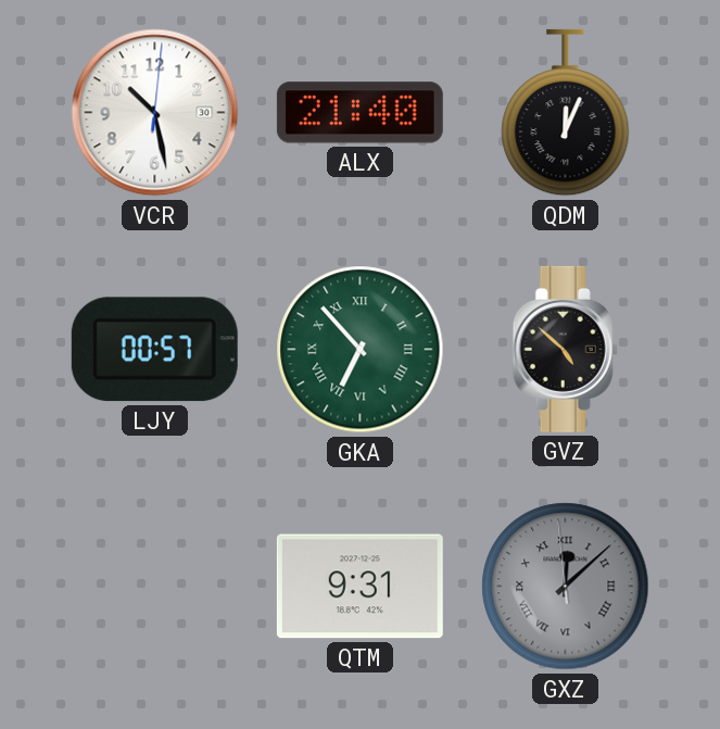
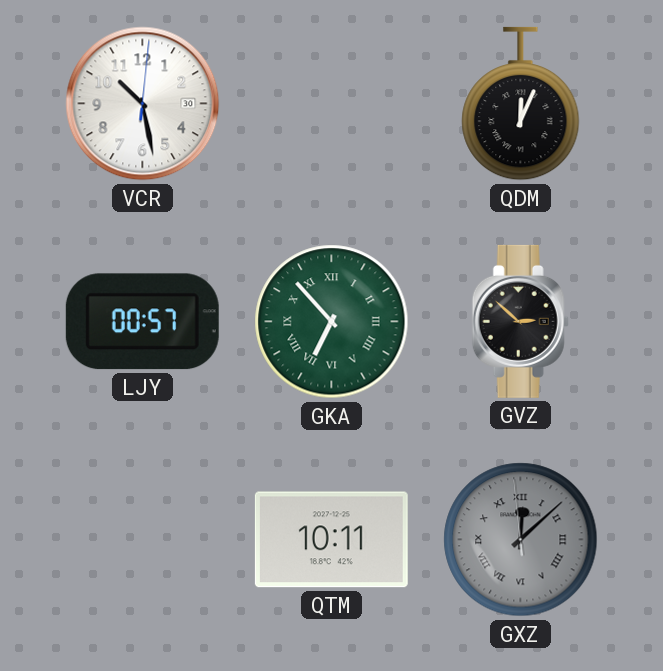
ALX: 21:40 -> none
GVZ: 4:52 -> 2:52
QTM: 9:31 -> 10:11
